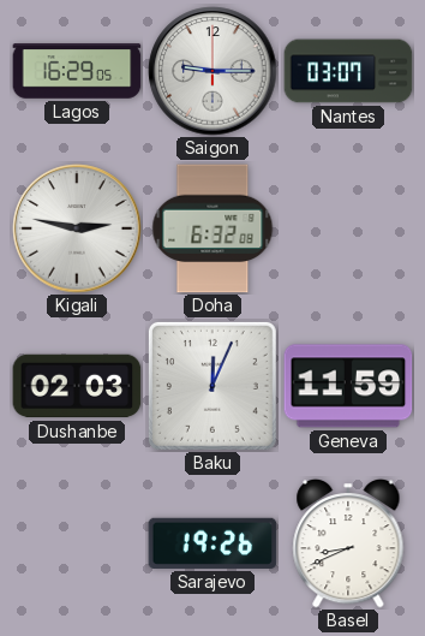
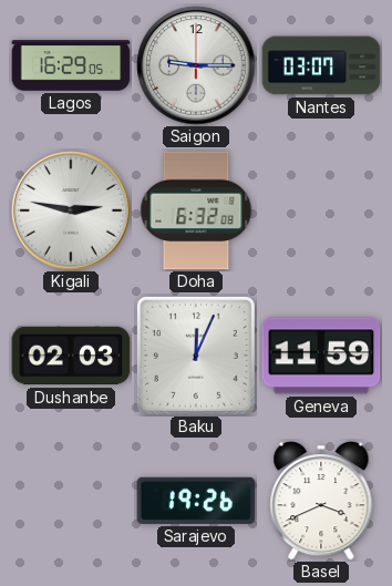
Basel: 8:41 -> 3:41
